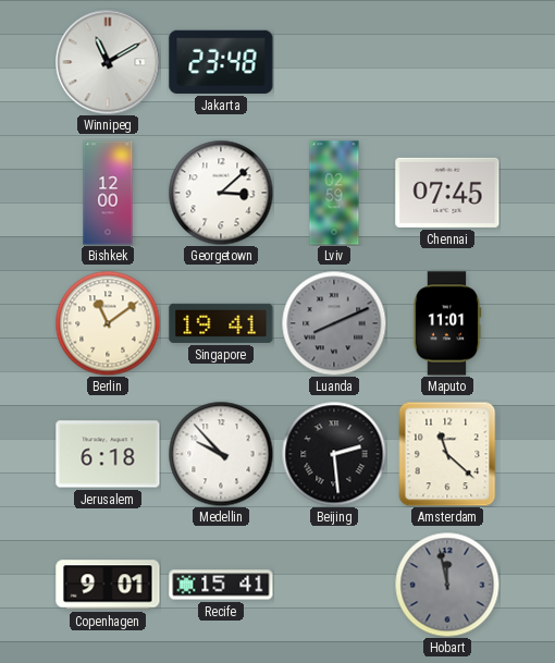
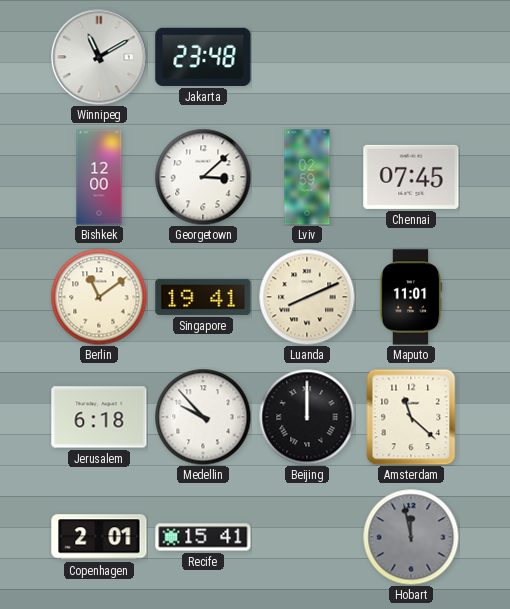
Luanda dial: grey -> cream
Beijing: 2:29 -> 12:00
Copenhagen: 9:01 -> 2:01
